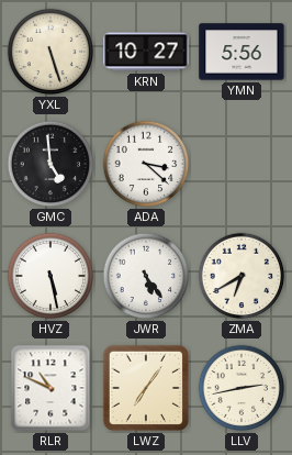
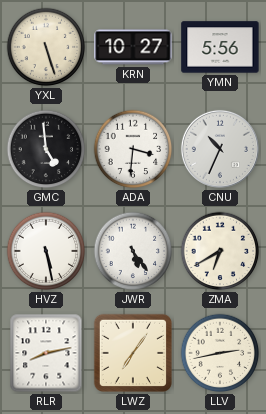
ADA: 3:22 -> 3:31
CNU: none -> 10:34
RLR: 10:49 -> 8:13
